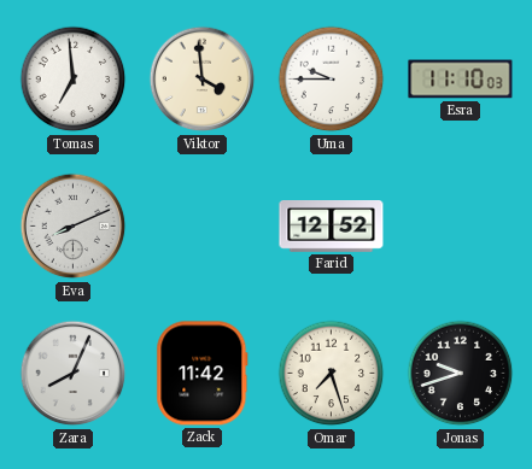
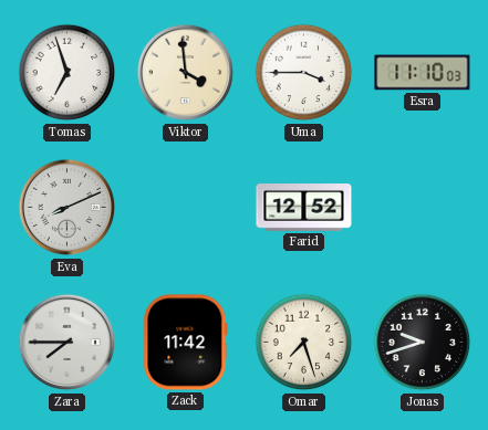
Tomas: 6:59 -> 6:57
Uma: 9:45 -> 3:45
Zara: 8:04 -> 7:45
